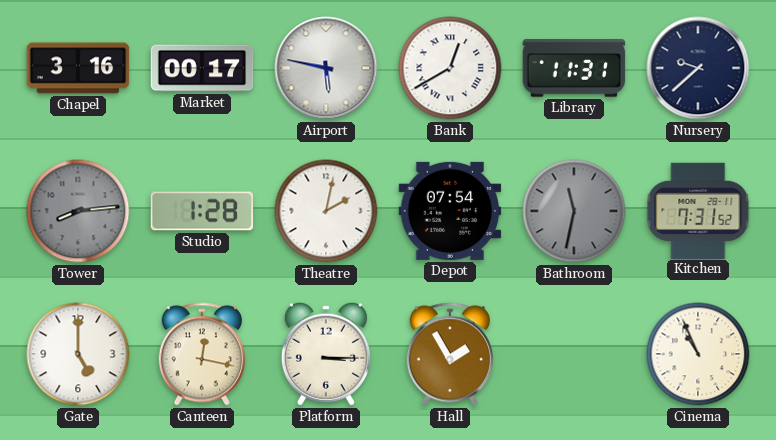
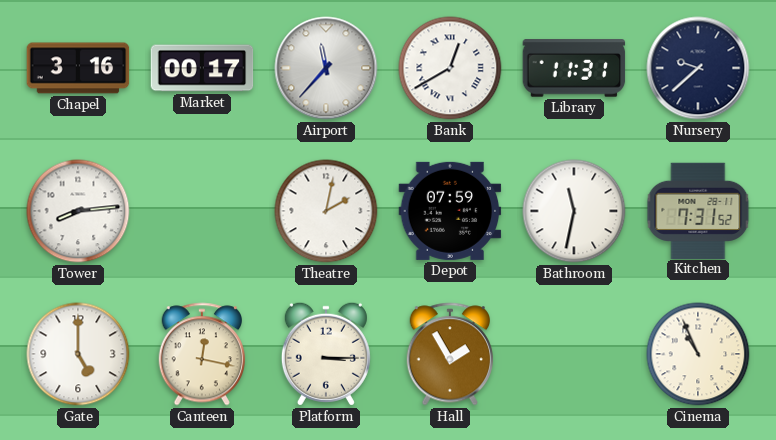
Airport: 5:47 -> 11:37
Tower dial: grey -> white
Studio: 1:28 -> none
Depot: 07:54 -> 07:59
Bathroom dial: grey -> white
